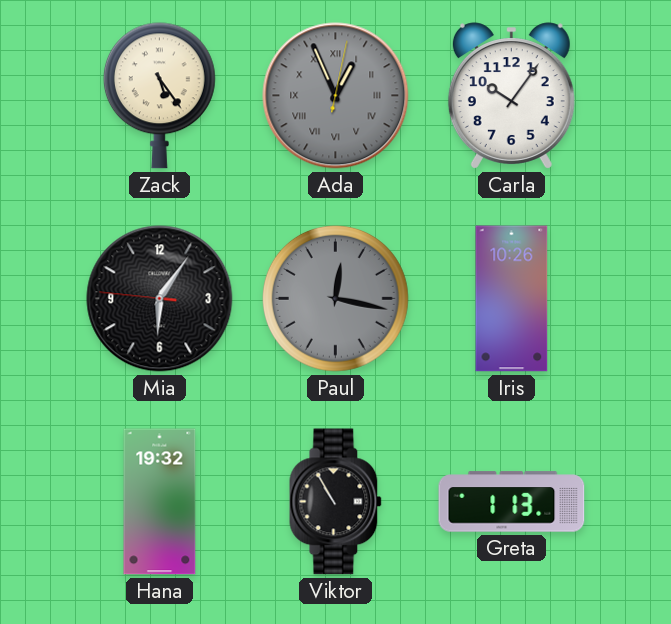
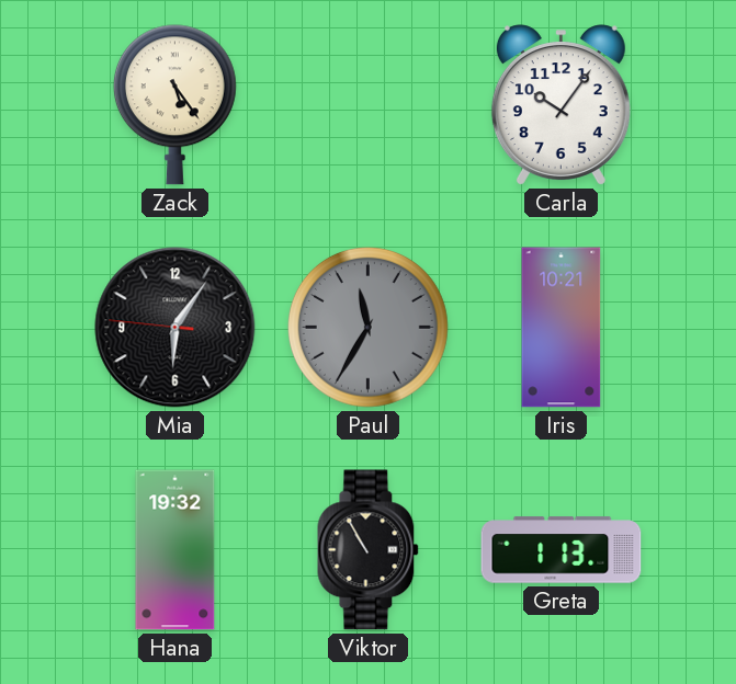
Ada: 12:56 -> none
Paul: 12:17 -> 11:35
Iris: 10:26 -> 10:21
